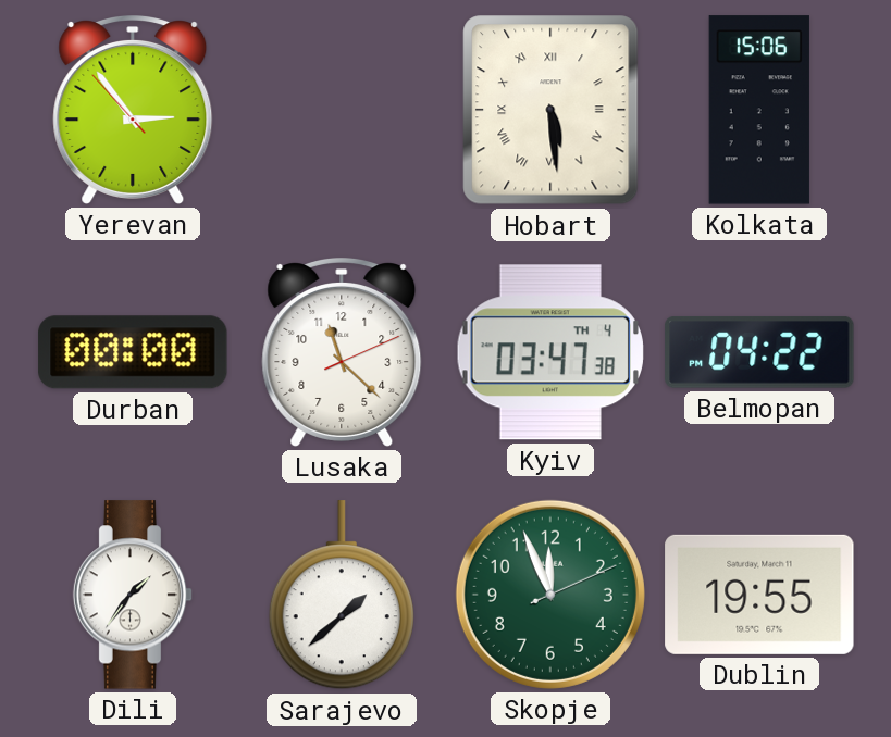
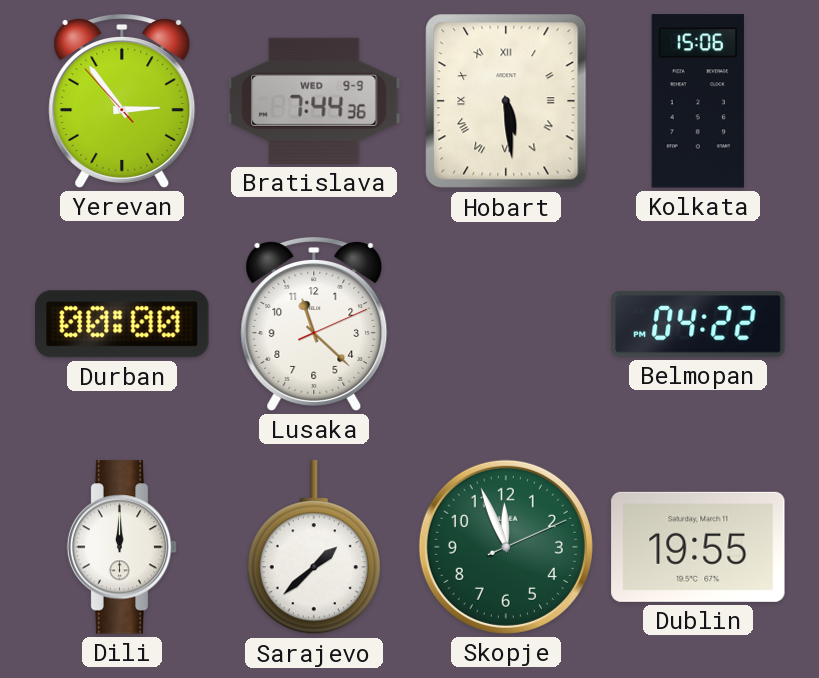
Bratislava: none -> 7:44
Kyiv: 03:47 -> none
Dili: 1:36 -> 12:00
